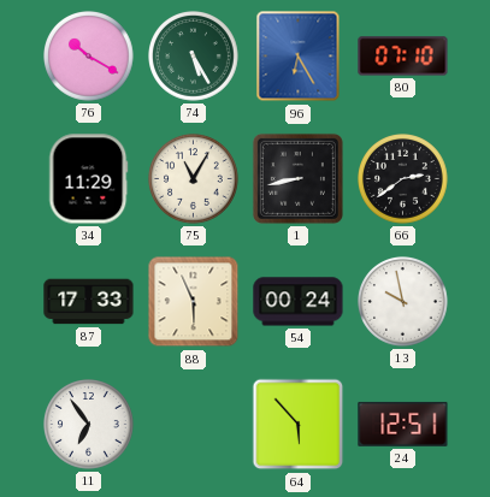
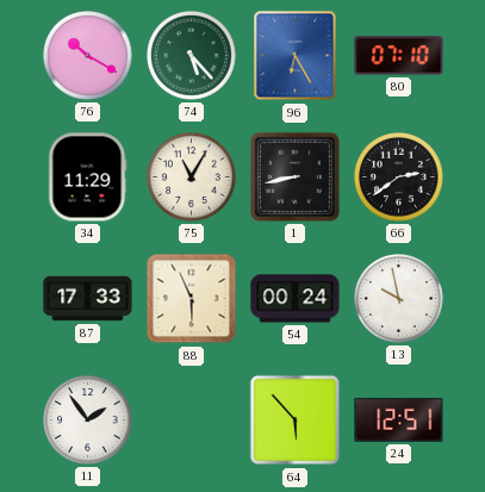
74: 5:25 -> 5:23
11: 6:54 -> 1:54
